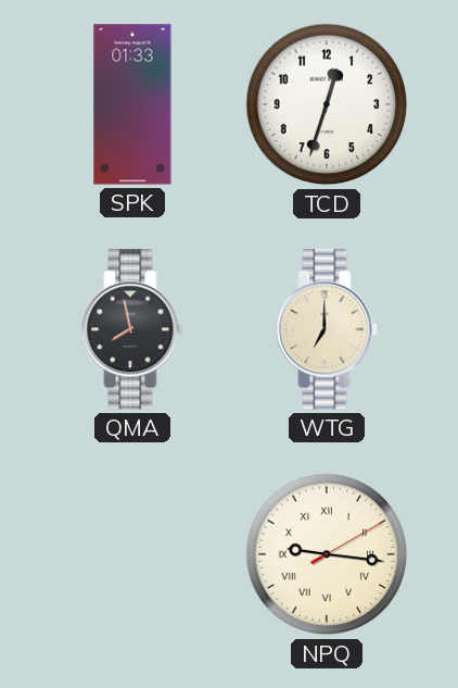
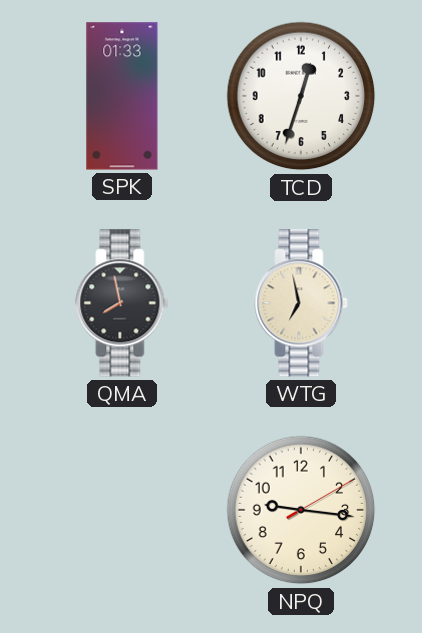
WTG: 7:00 -> 6:58
NPQ numerals: Roman -> Arabic
